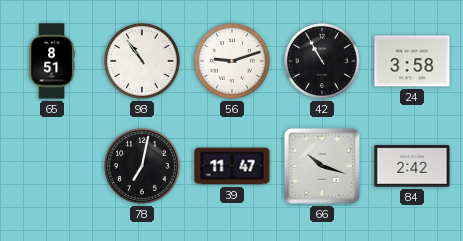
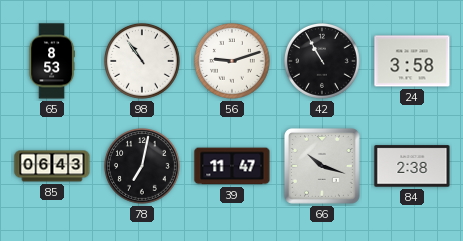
65: 8:51 -> 8:53
85: none -> 06:43
84: 2:42 -> 2:38
